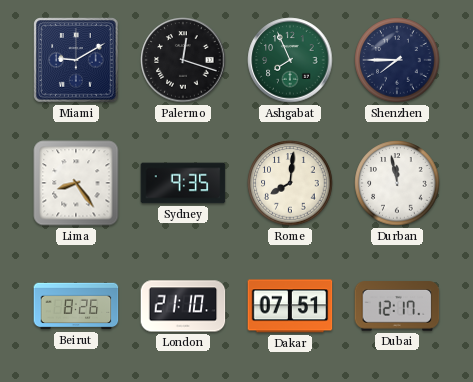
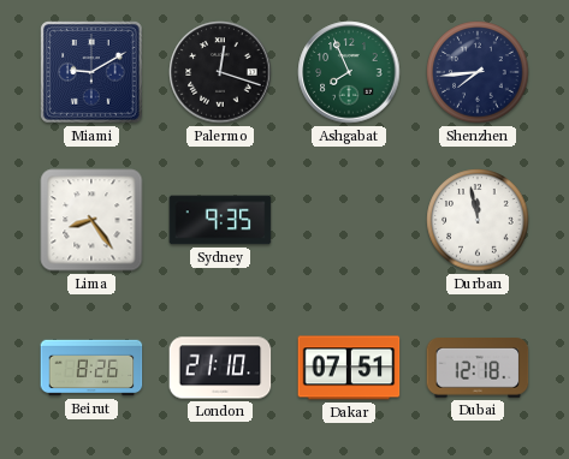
Shenzhen: 7:45 -> 7:44
Rome: 8:01 -> none
Dubai: 12:17 -> 12:18
